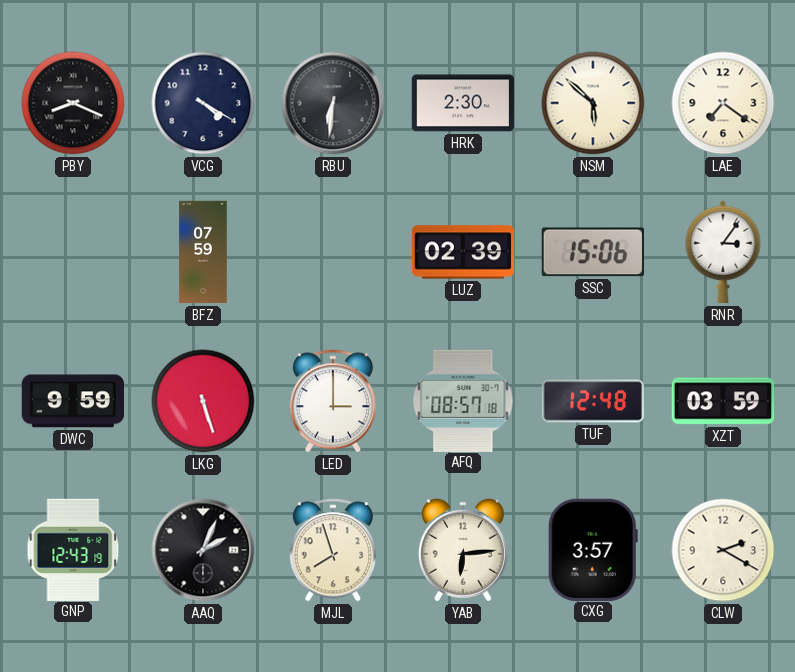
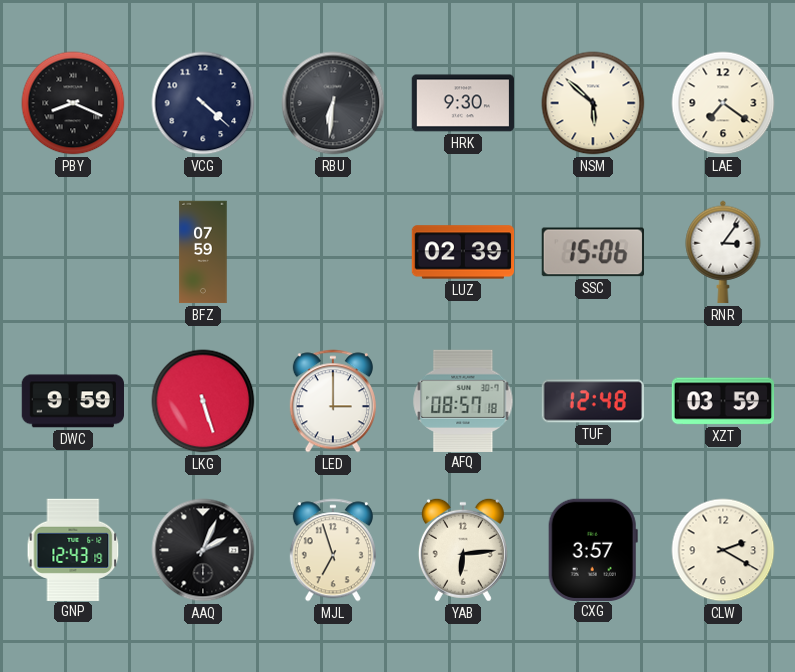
VCG: 4:20 -> 4:22
HRK: 2:30 -> 9:30
MJL: 7:57 -> 6:57
